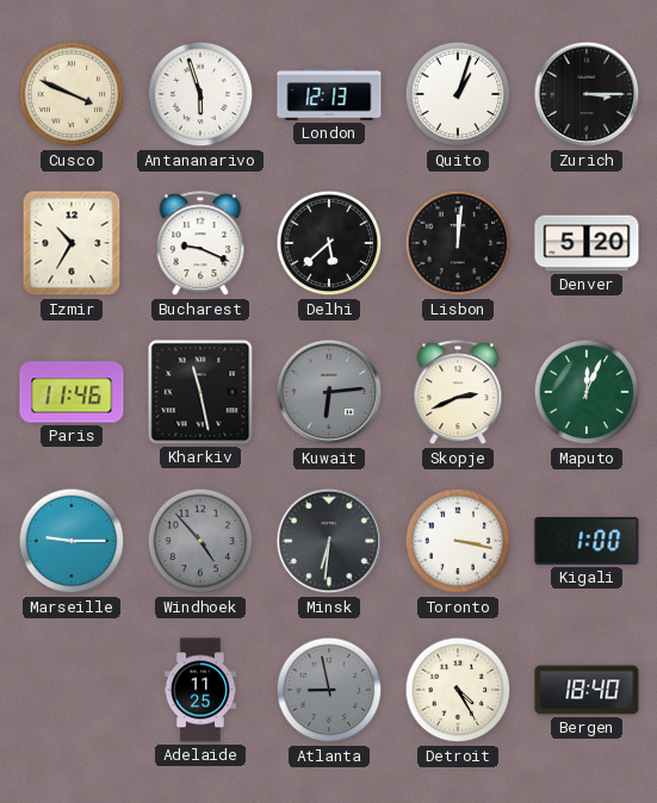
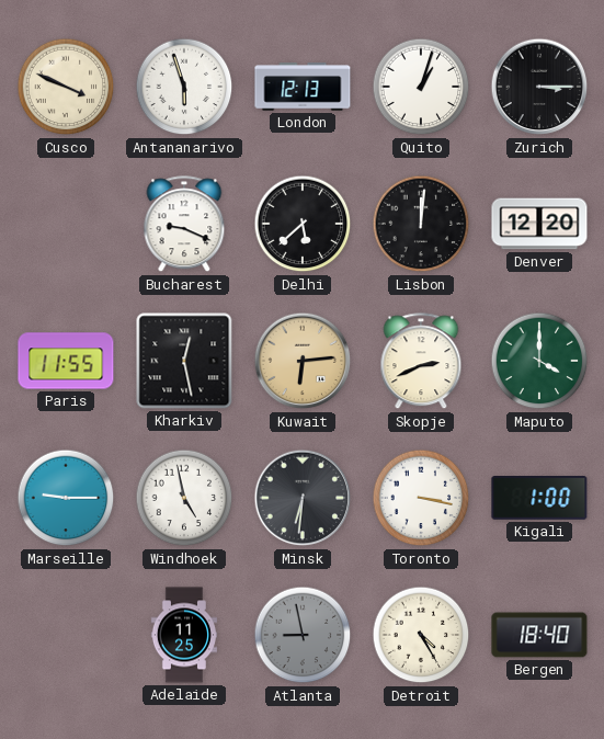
Izmir: 10:35 -> none
Denver: 5:20 -> 12:20
Paris: 11:46 -> 11:55
Kharkiv: 11:28 -> 12:28
Kuwait dial: grey -> champagne
Maputo: 12:04 -> 4:00
Windhoek: 4:53 -> 4:58
Windhoek dial: grey -> white
